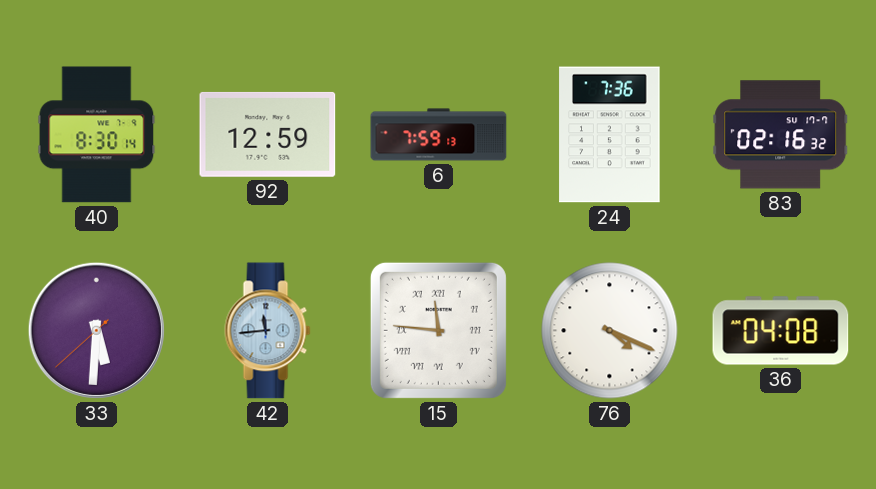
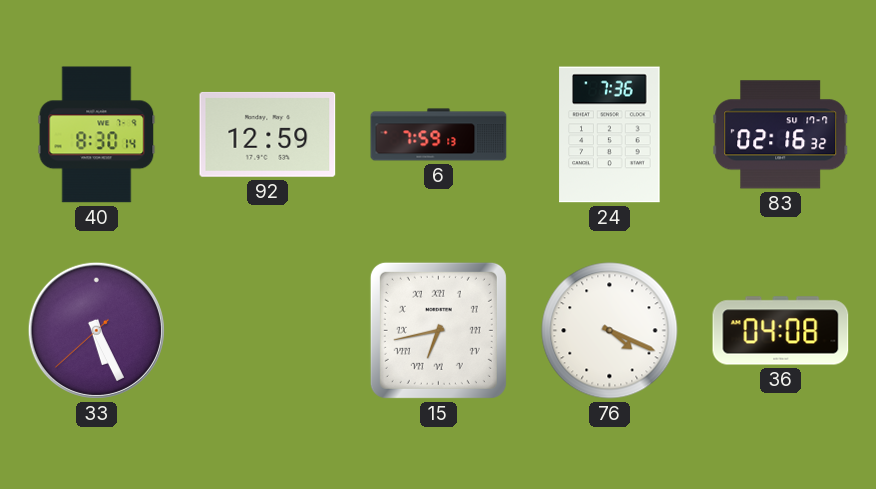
33: 5:30 -> 5:25
42: 11:44 -> none
15: 11:46 -> 6:43
